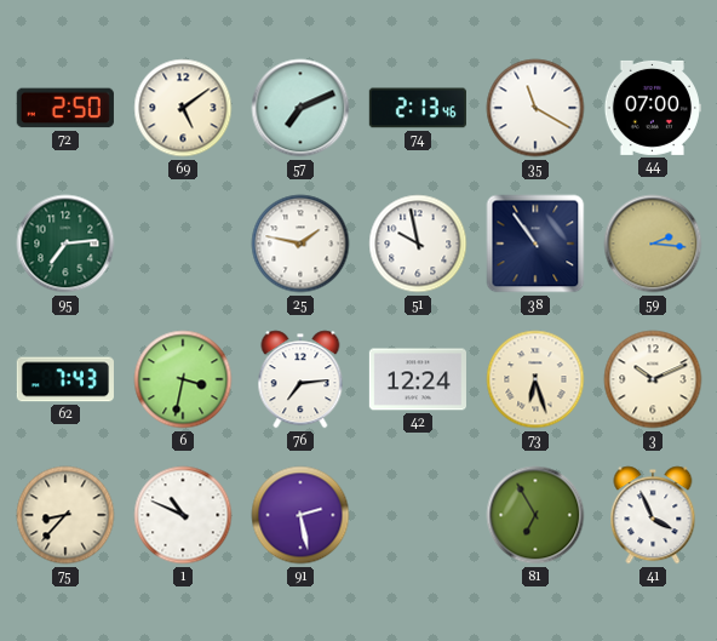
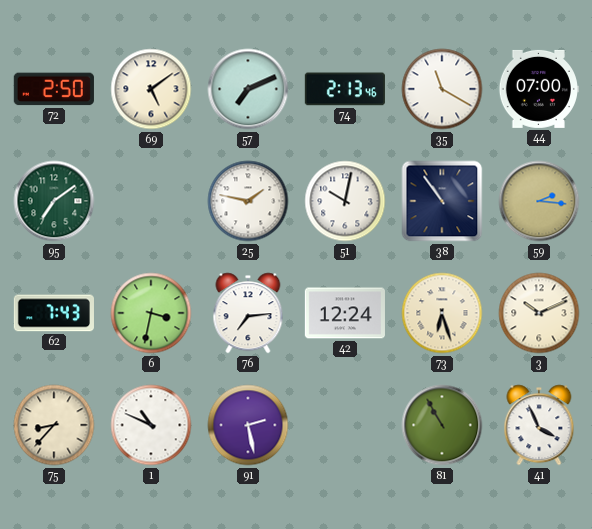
95: 7:14 -> 7:09
51: 9:58 -> 10:02
81: 6:55 -> 10:55
